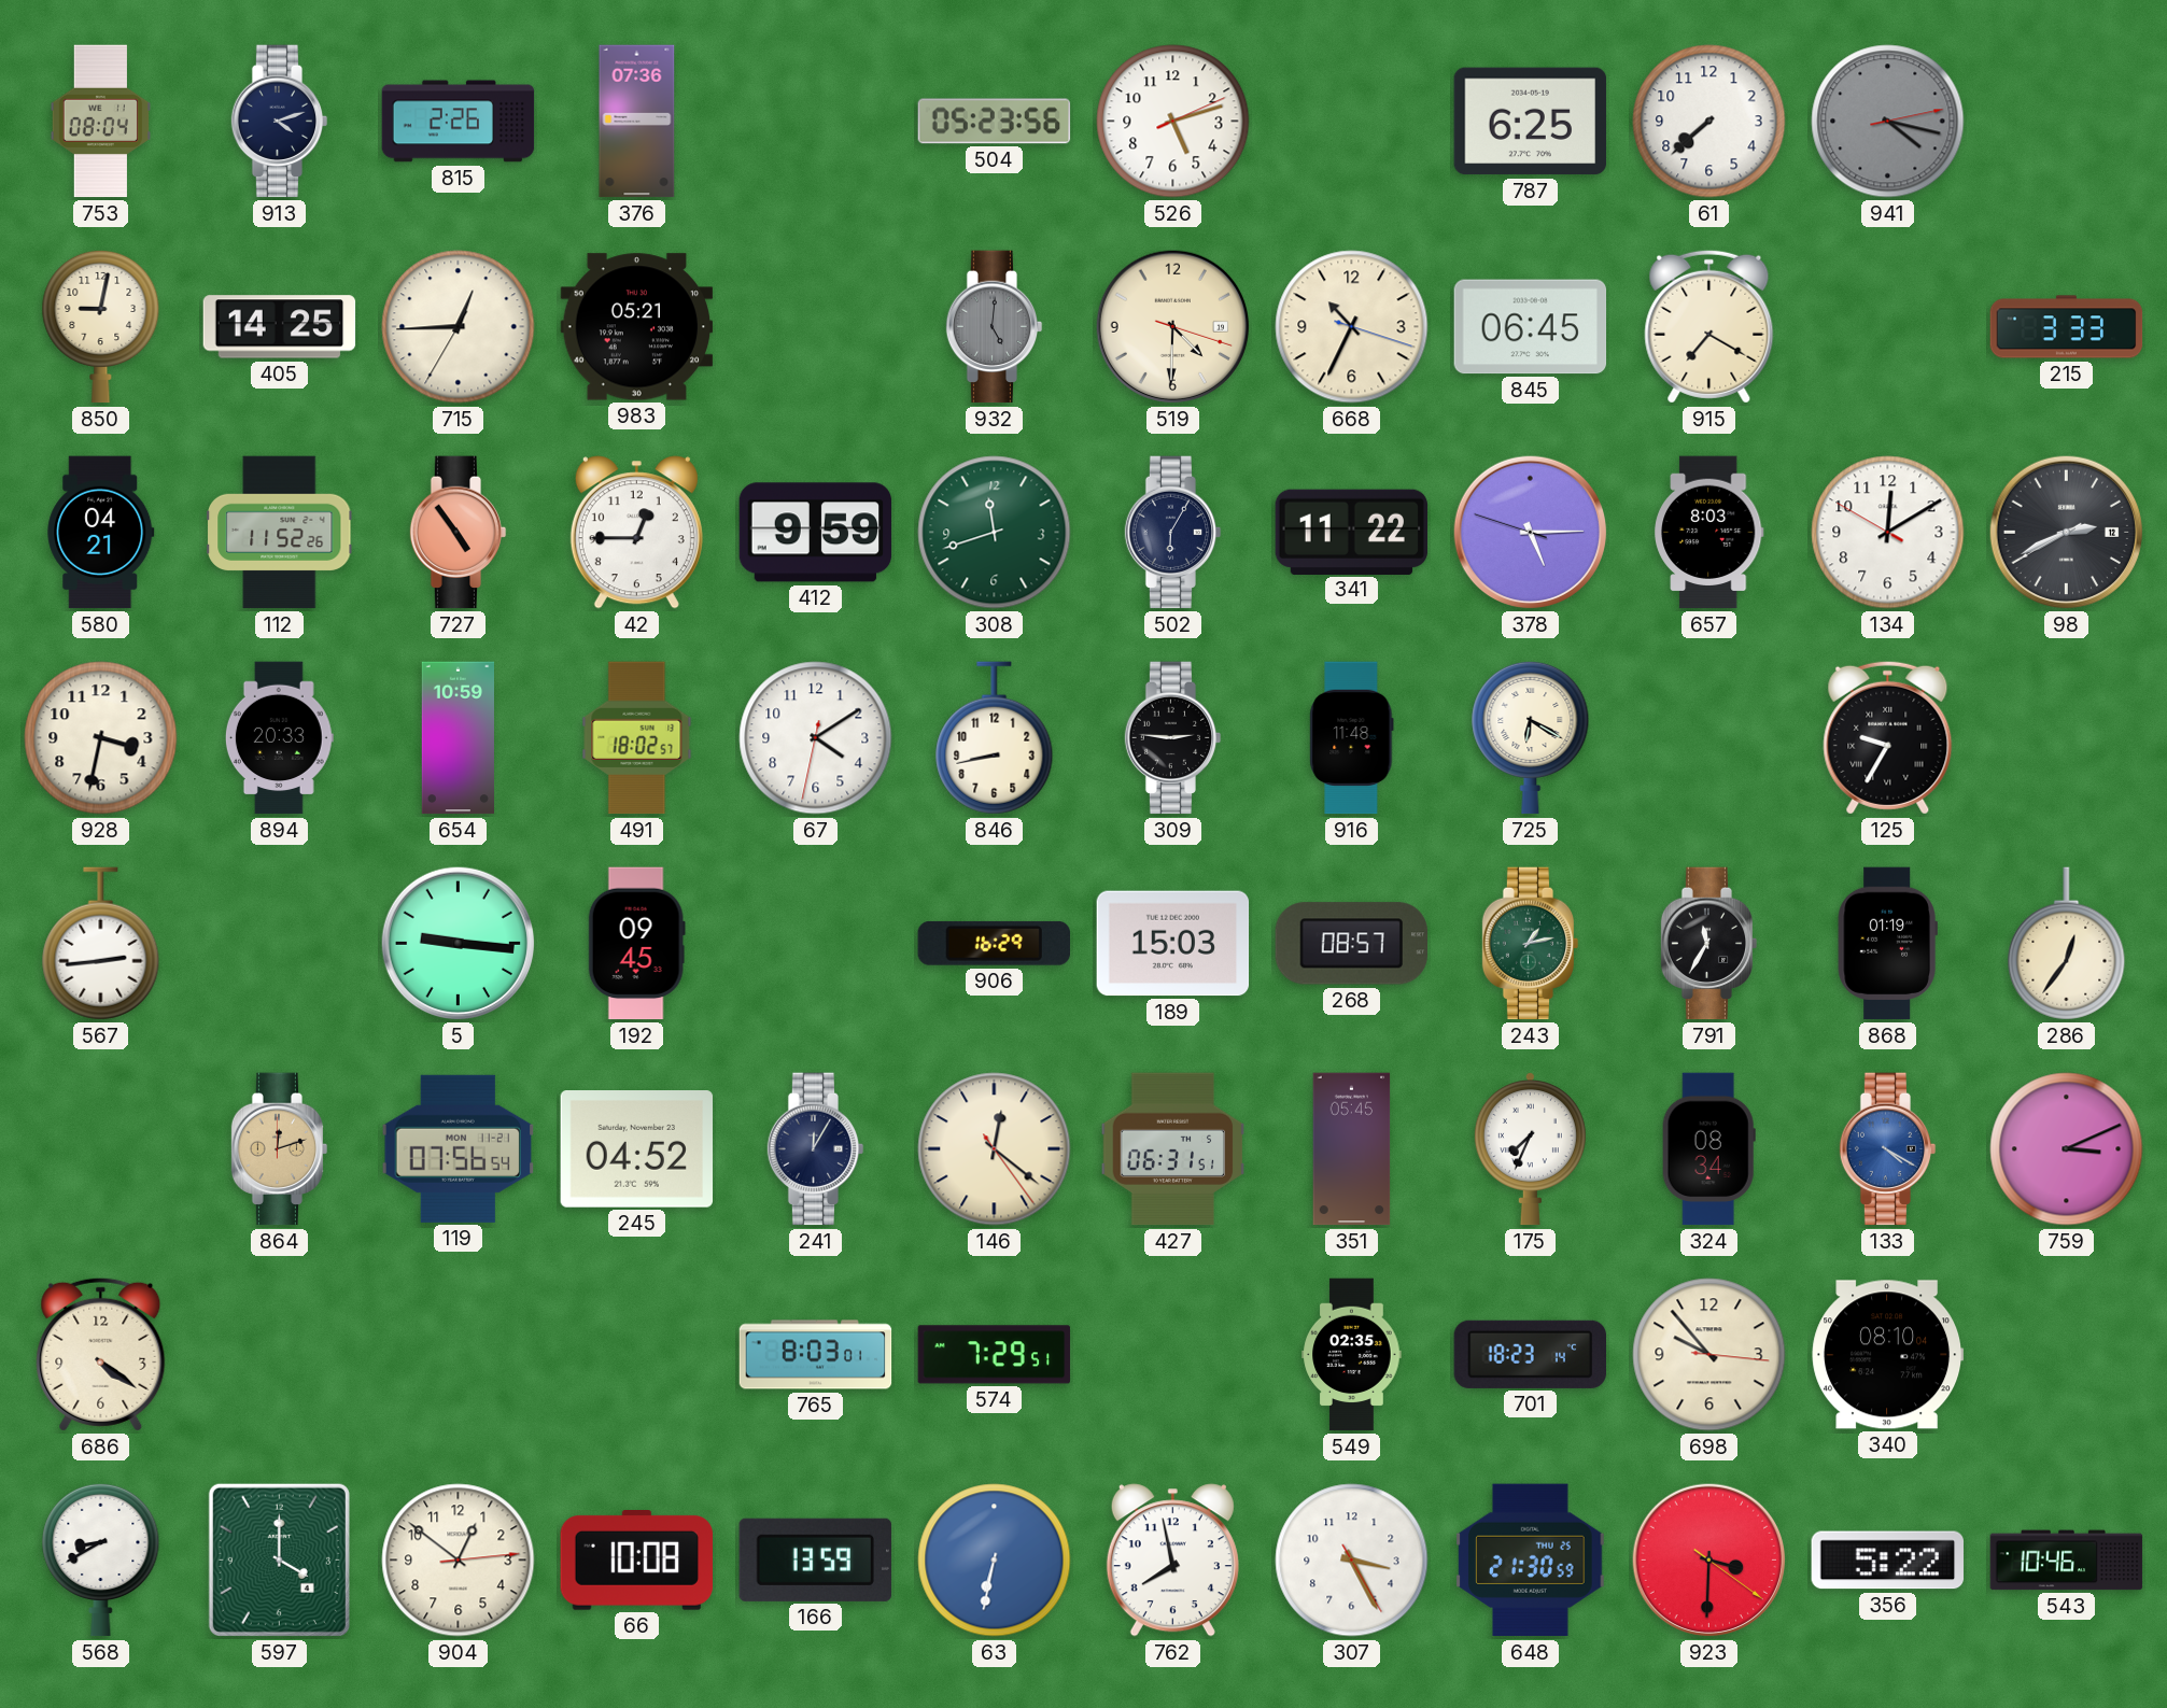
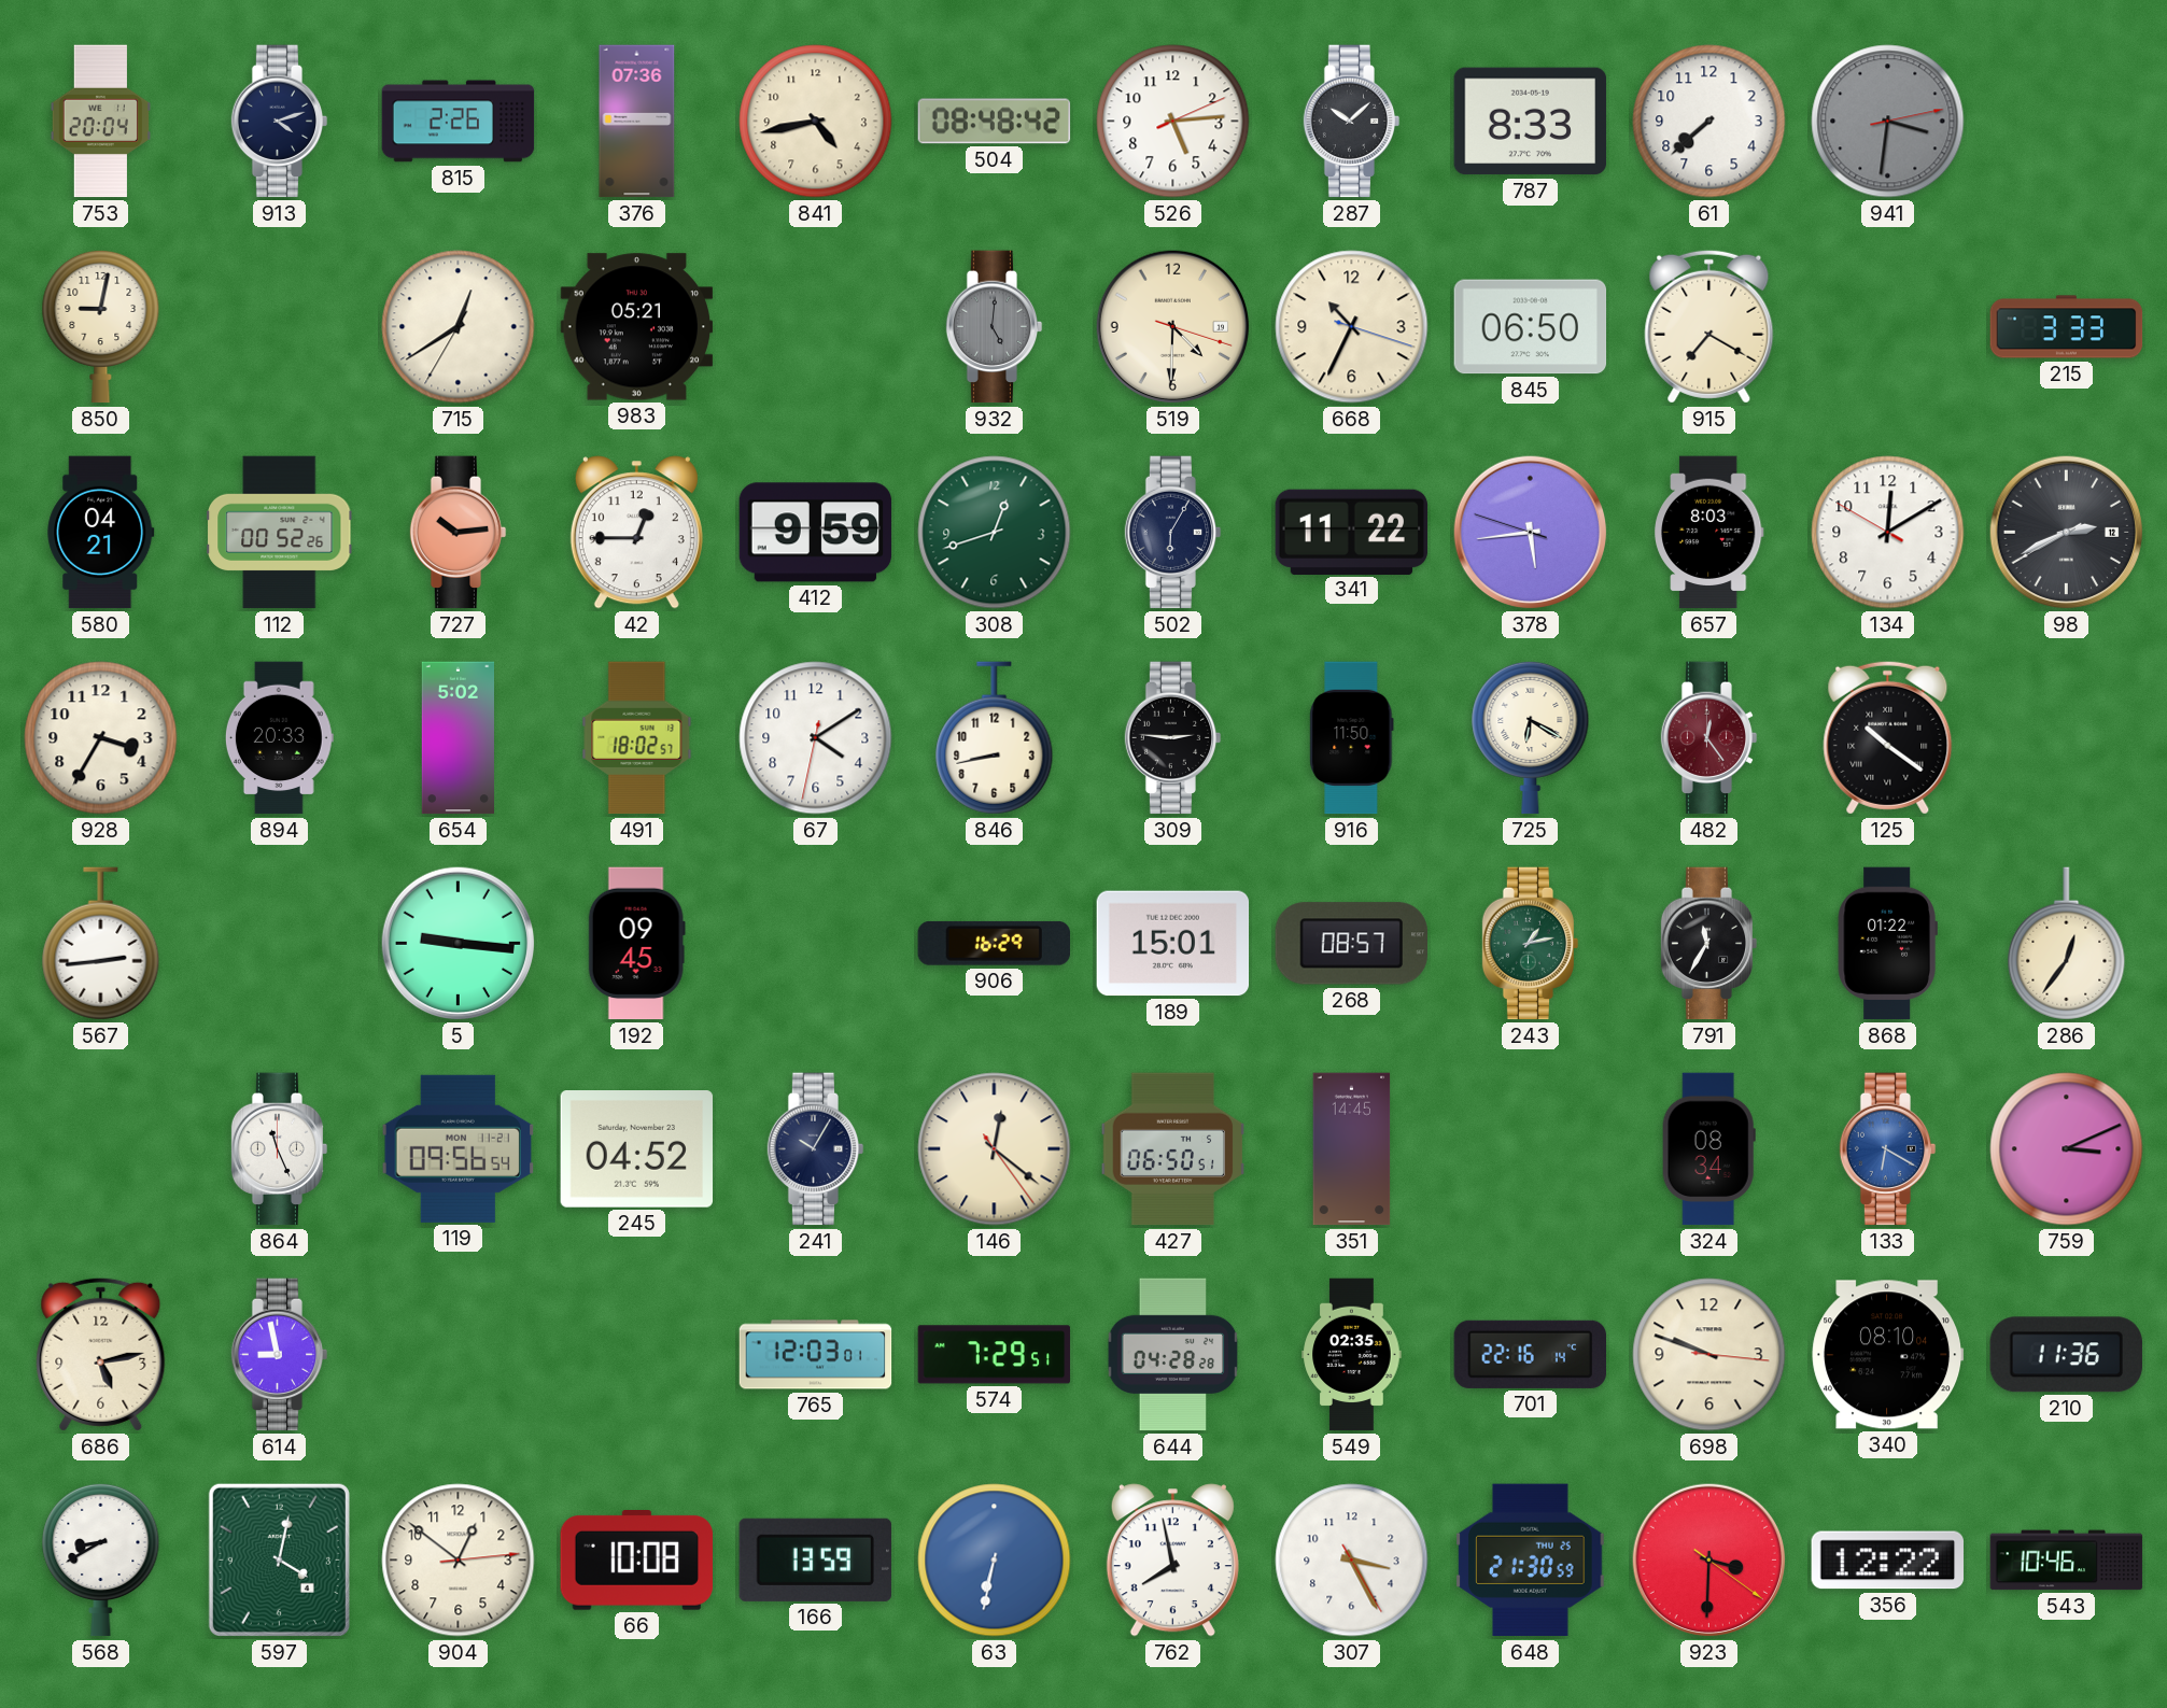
753: 08:04 -> 20:04
841: none -> 4:43
504: 05:23 -> 08:48
526: 5:12 -> 5:14
287: none -> 10:08
787: 6:25 -> 8:33
941: 4:17 -> 3:31
405: 14:25 -> none
715: 12:44 -> 12:39
845: 06:45 -> 06:50
112: 11:52 -> 00:52
727: 4:54 -> 10:14
308: 11:42 -> 12:42
378: 5:14 -> 5:43
928: 3:32 -> 3:35
654: 10:59 -> 5:02
916: 11:48 -> 11:50
482: none -> 12:24
125: 9:35 -> 10:21
189: 15:03 -> 15:01
868: 01:19 -> 01:22
864: 12:12 -> 11:26
864 dial: champagne -> white
119: 07:56 -> 09:56
241: 12:05 -> 10:05
427: 06:31 -> 06:50
351: 05:45 -> 14:45
175: 7:34 -> none
133: 4:20 -> 6:20
686: 4:21 -> 5:13
614: none -> 8:58
765: 8:03 -> 12:03
644: none -> 04:28
701: 18:23 -> 22:16
698: 9:53 -> 9:48
210: none -> 11:36
597: 4:00 -> 4:02
356: 5:22 -> 12:22
